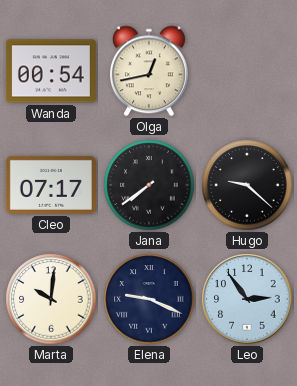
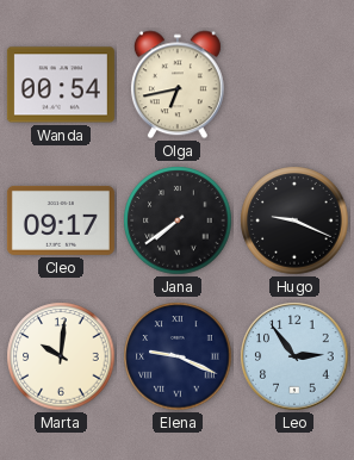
Olga: 12:43 -> 6:43
Cleo: 07:17 -> 09:17
Hugo: 9:22 -> 9:19
